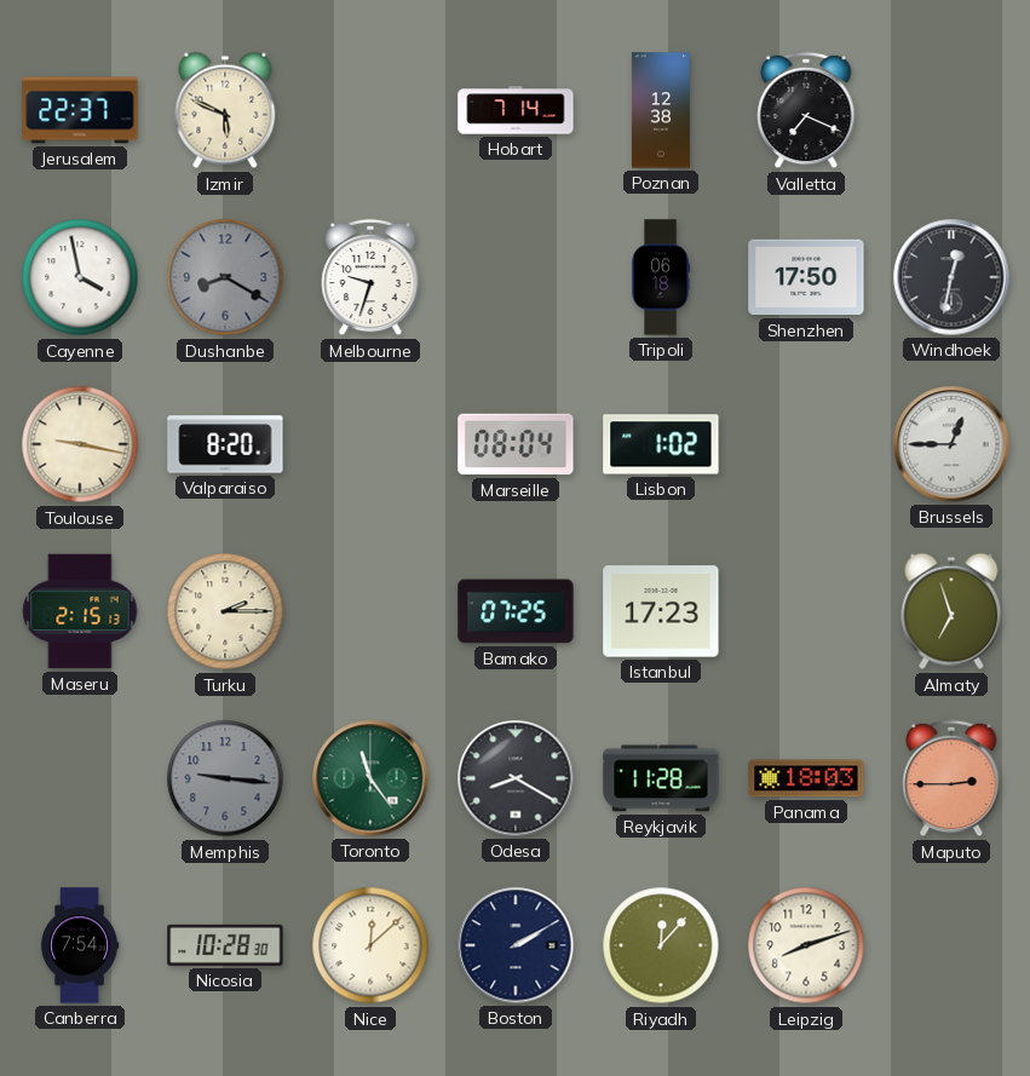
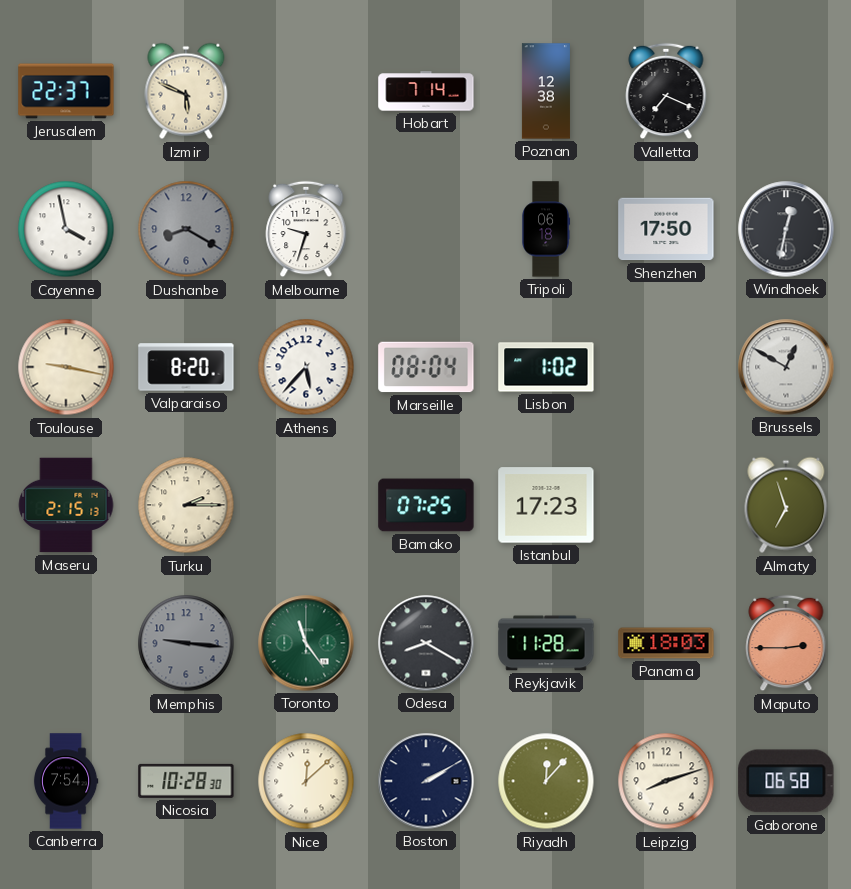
Athens: none -> 5:37
Brussels: 12:45 -> 12:50
Gaborone: none -> 06:58
